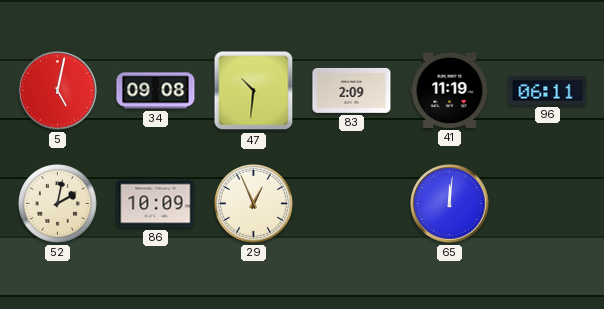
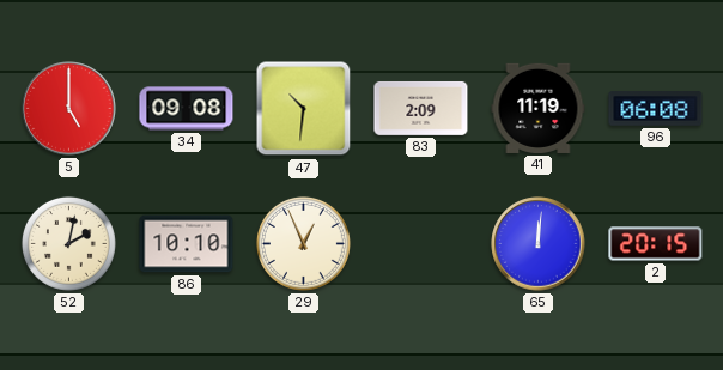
5: 5:02 -> 5:00
96: 06:11 -> 06:08
86: 10:09 -> 10:10
2: none -> 20:15
